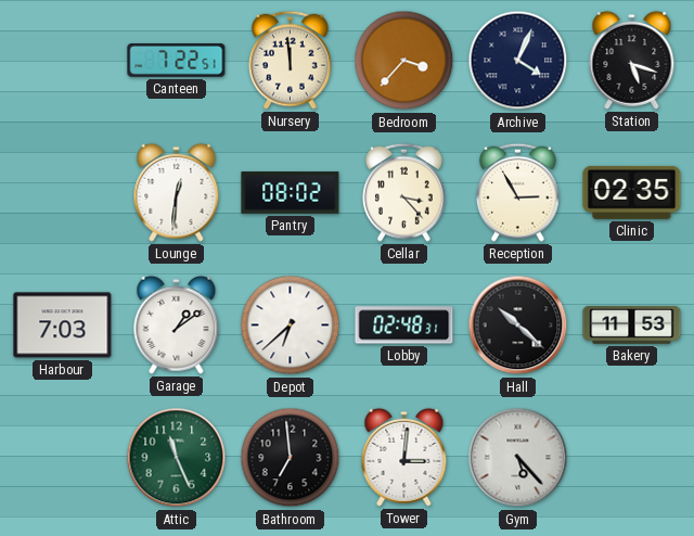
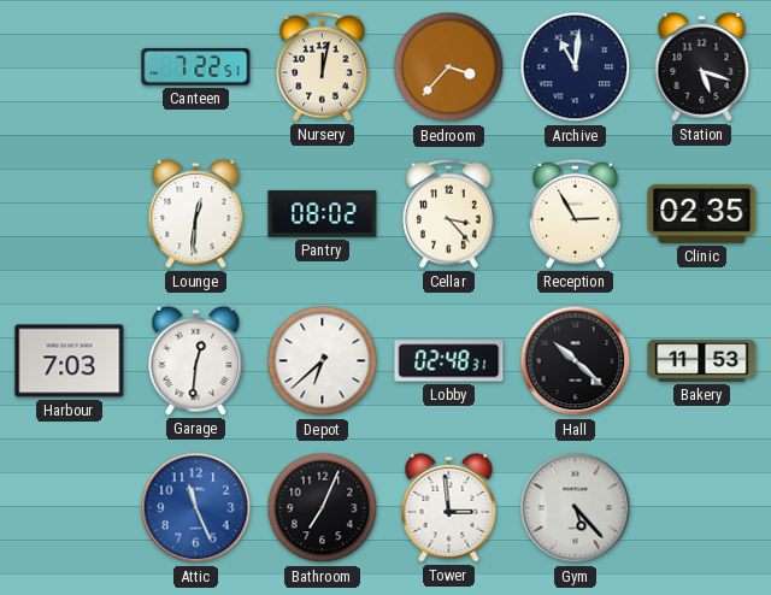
Nursery: 11:59 -> 12:02
Archive: 4:04 -> 11:01
Garage: 1:09 -> 12:31
Attic dial: green -> blue
Bathroom: 6:59 -> 7:04
Tower: 3:01 -> 2:59
